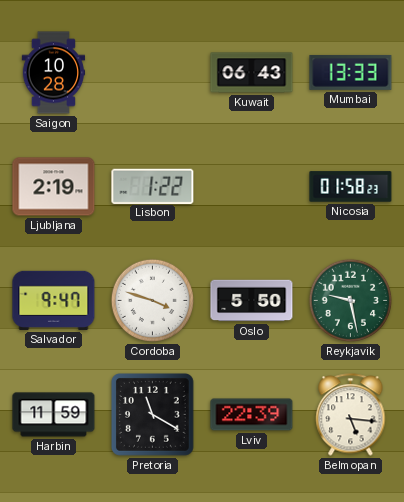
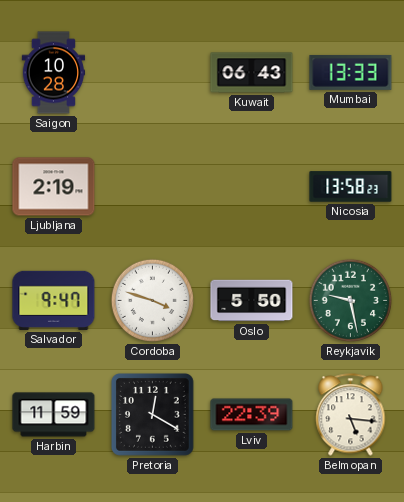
Lisbon: 1:22 -> none
Nicosia: 01:58 -> 13:58
Pretoria: 11:20 -> 12:20
